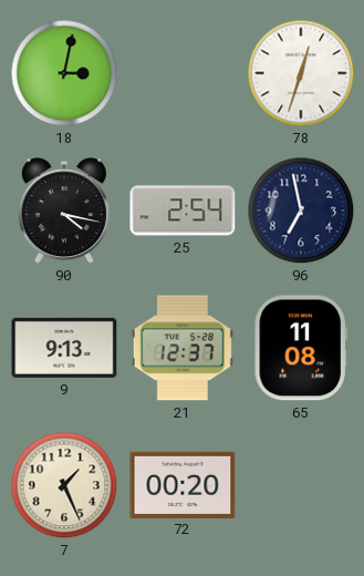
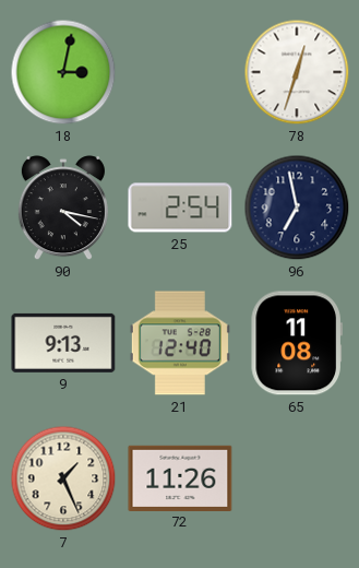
21: 12:37 -> 12:40
72: 00:20 -> 11:26
